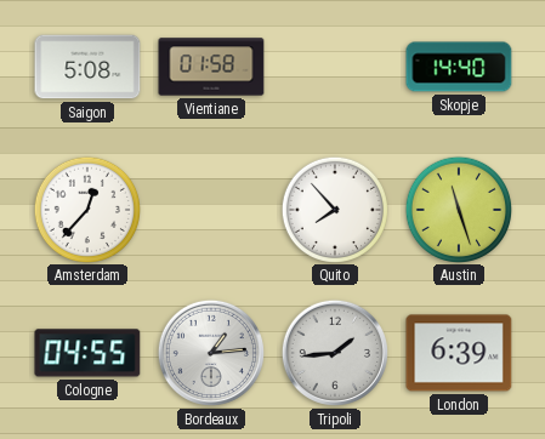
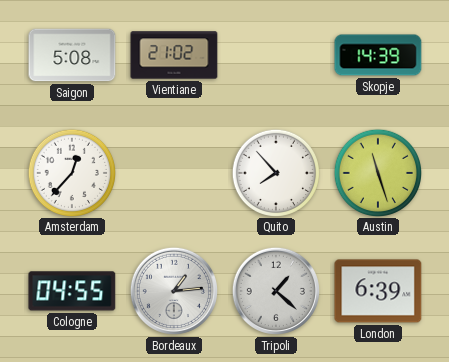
Vientiane: 01:58 -> 21:02
Skopje: 14:40 -> 14:39
Tripoli: 1:44 -> 1:22
